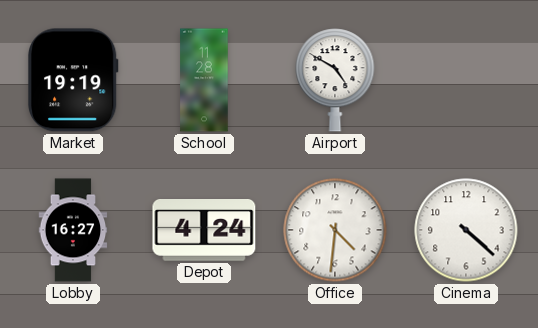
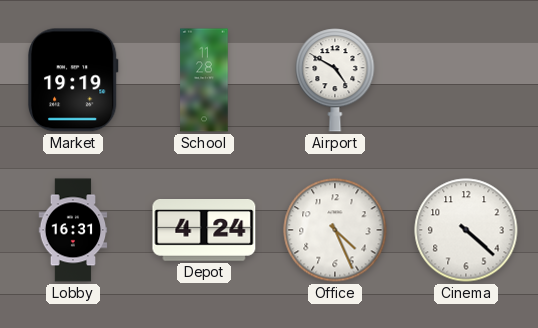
Lobby: 16:27 -> 16:31
Office: 4:31 -> 4:26
